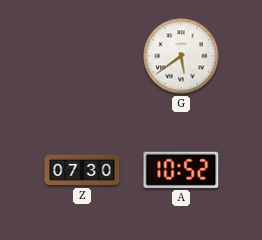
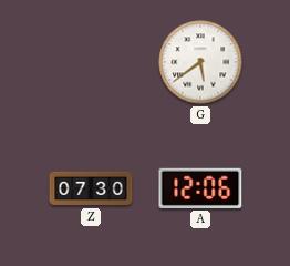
A: 10:52 -> 12:06
